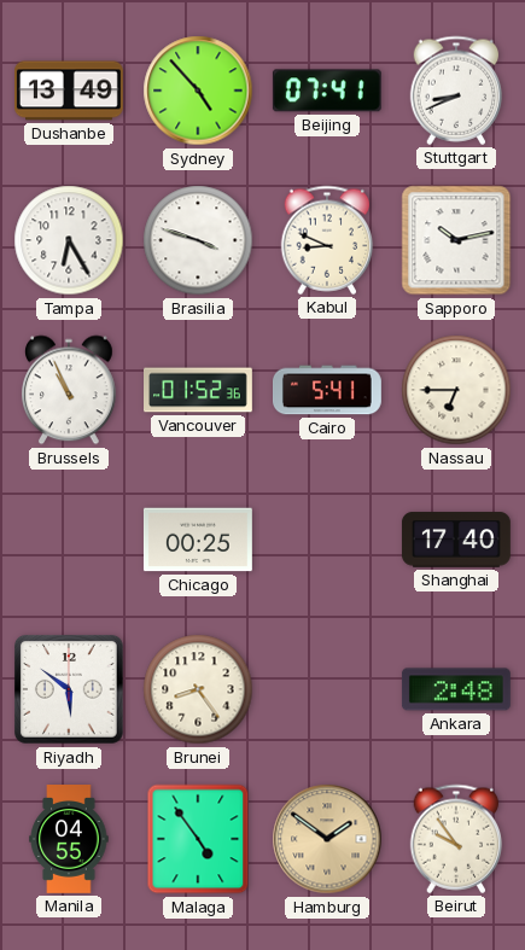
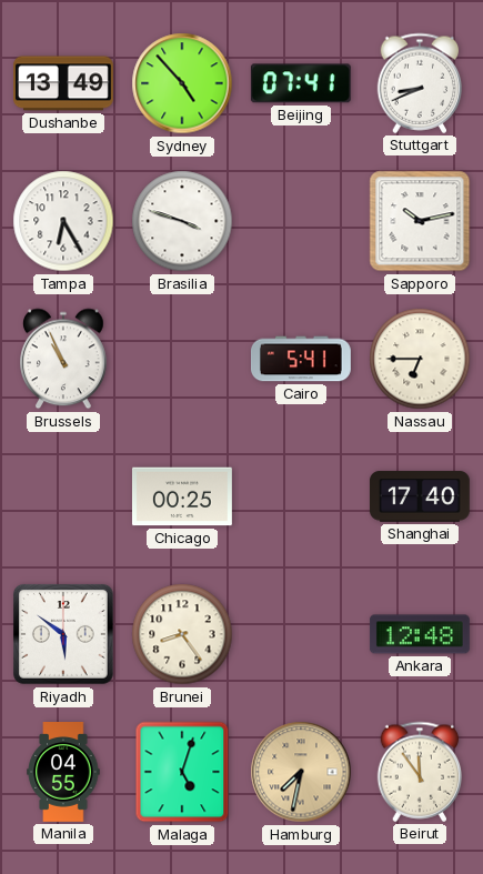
Kabul: 8:49 -> none
Vancouver: 01:52 -> none
Ankara: 2:48 -> 12:48
Malaga: 4:54 -> 5:03
Hamburg: 1:51 -> 7:32
Beirut: 9:54 -> 11:54
